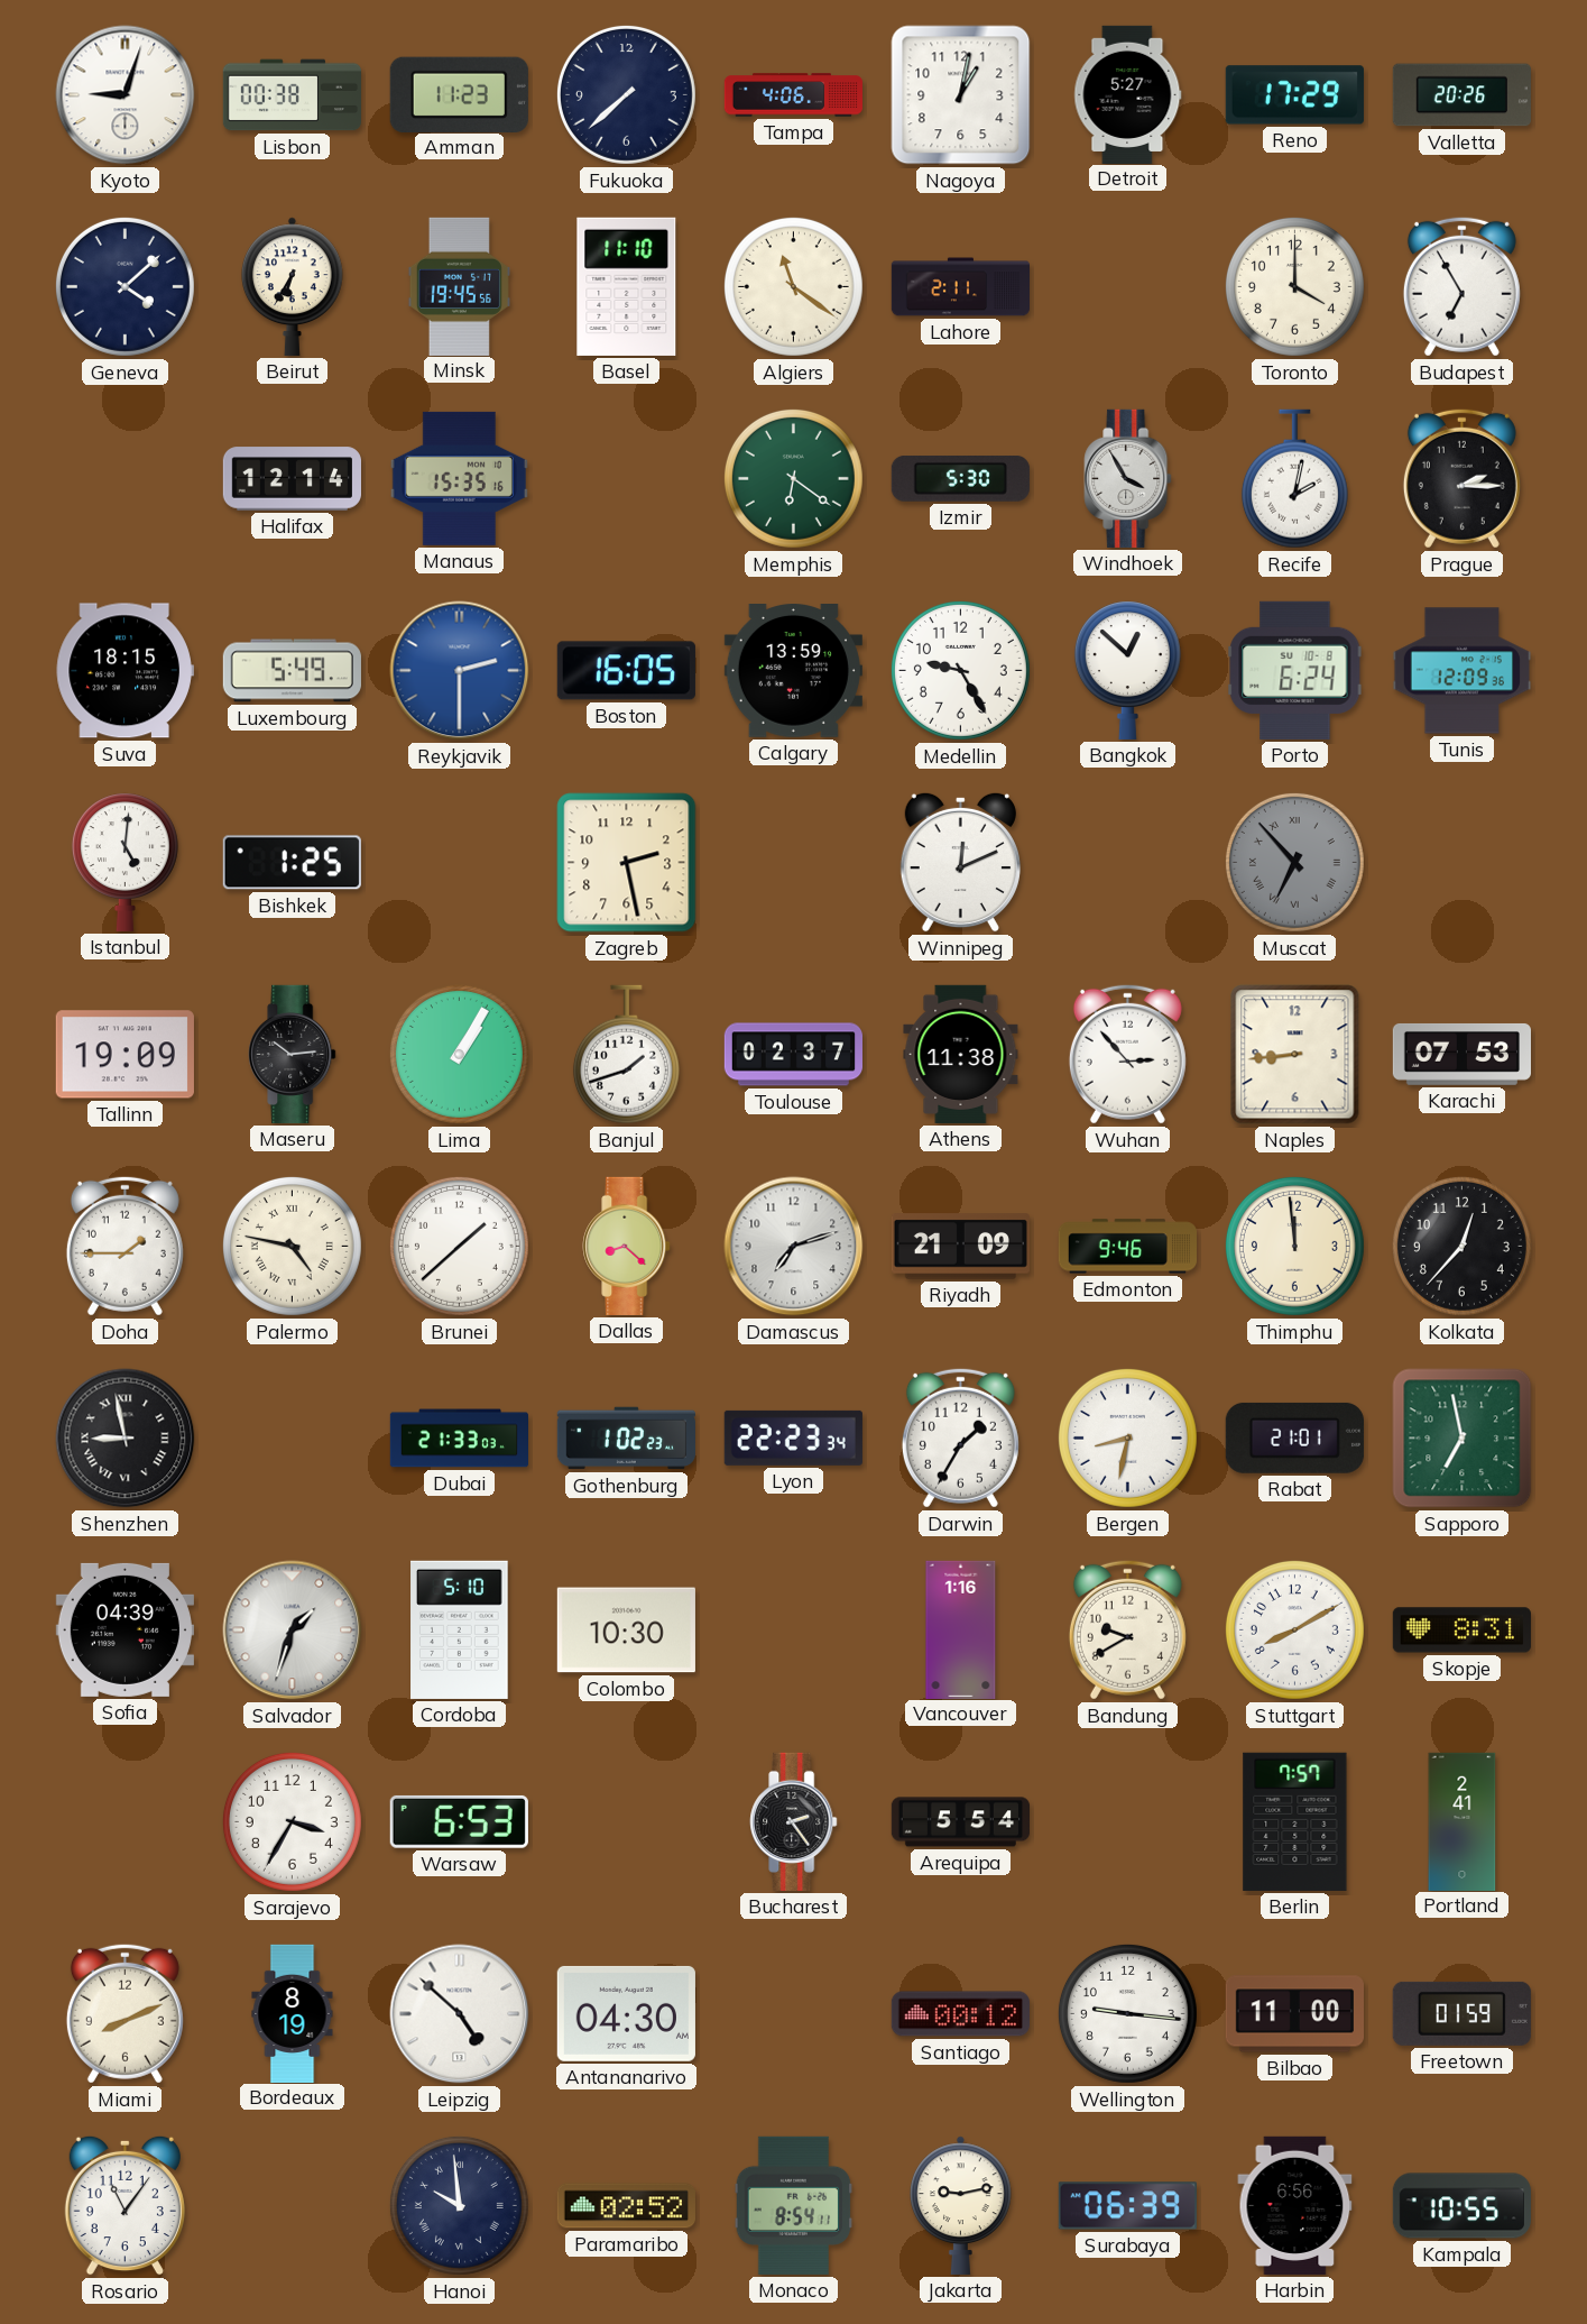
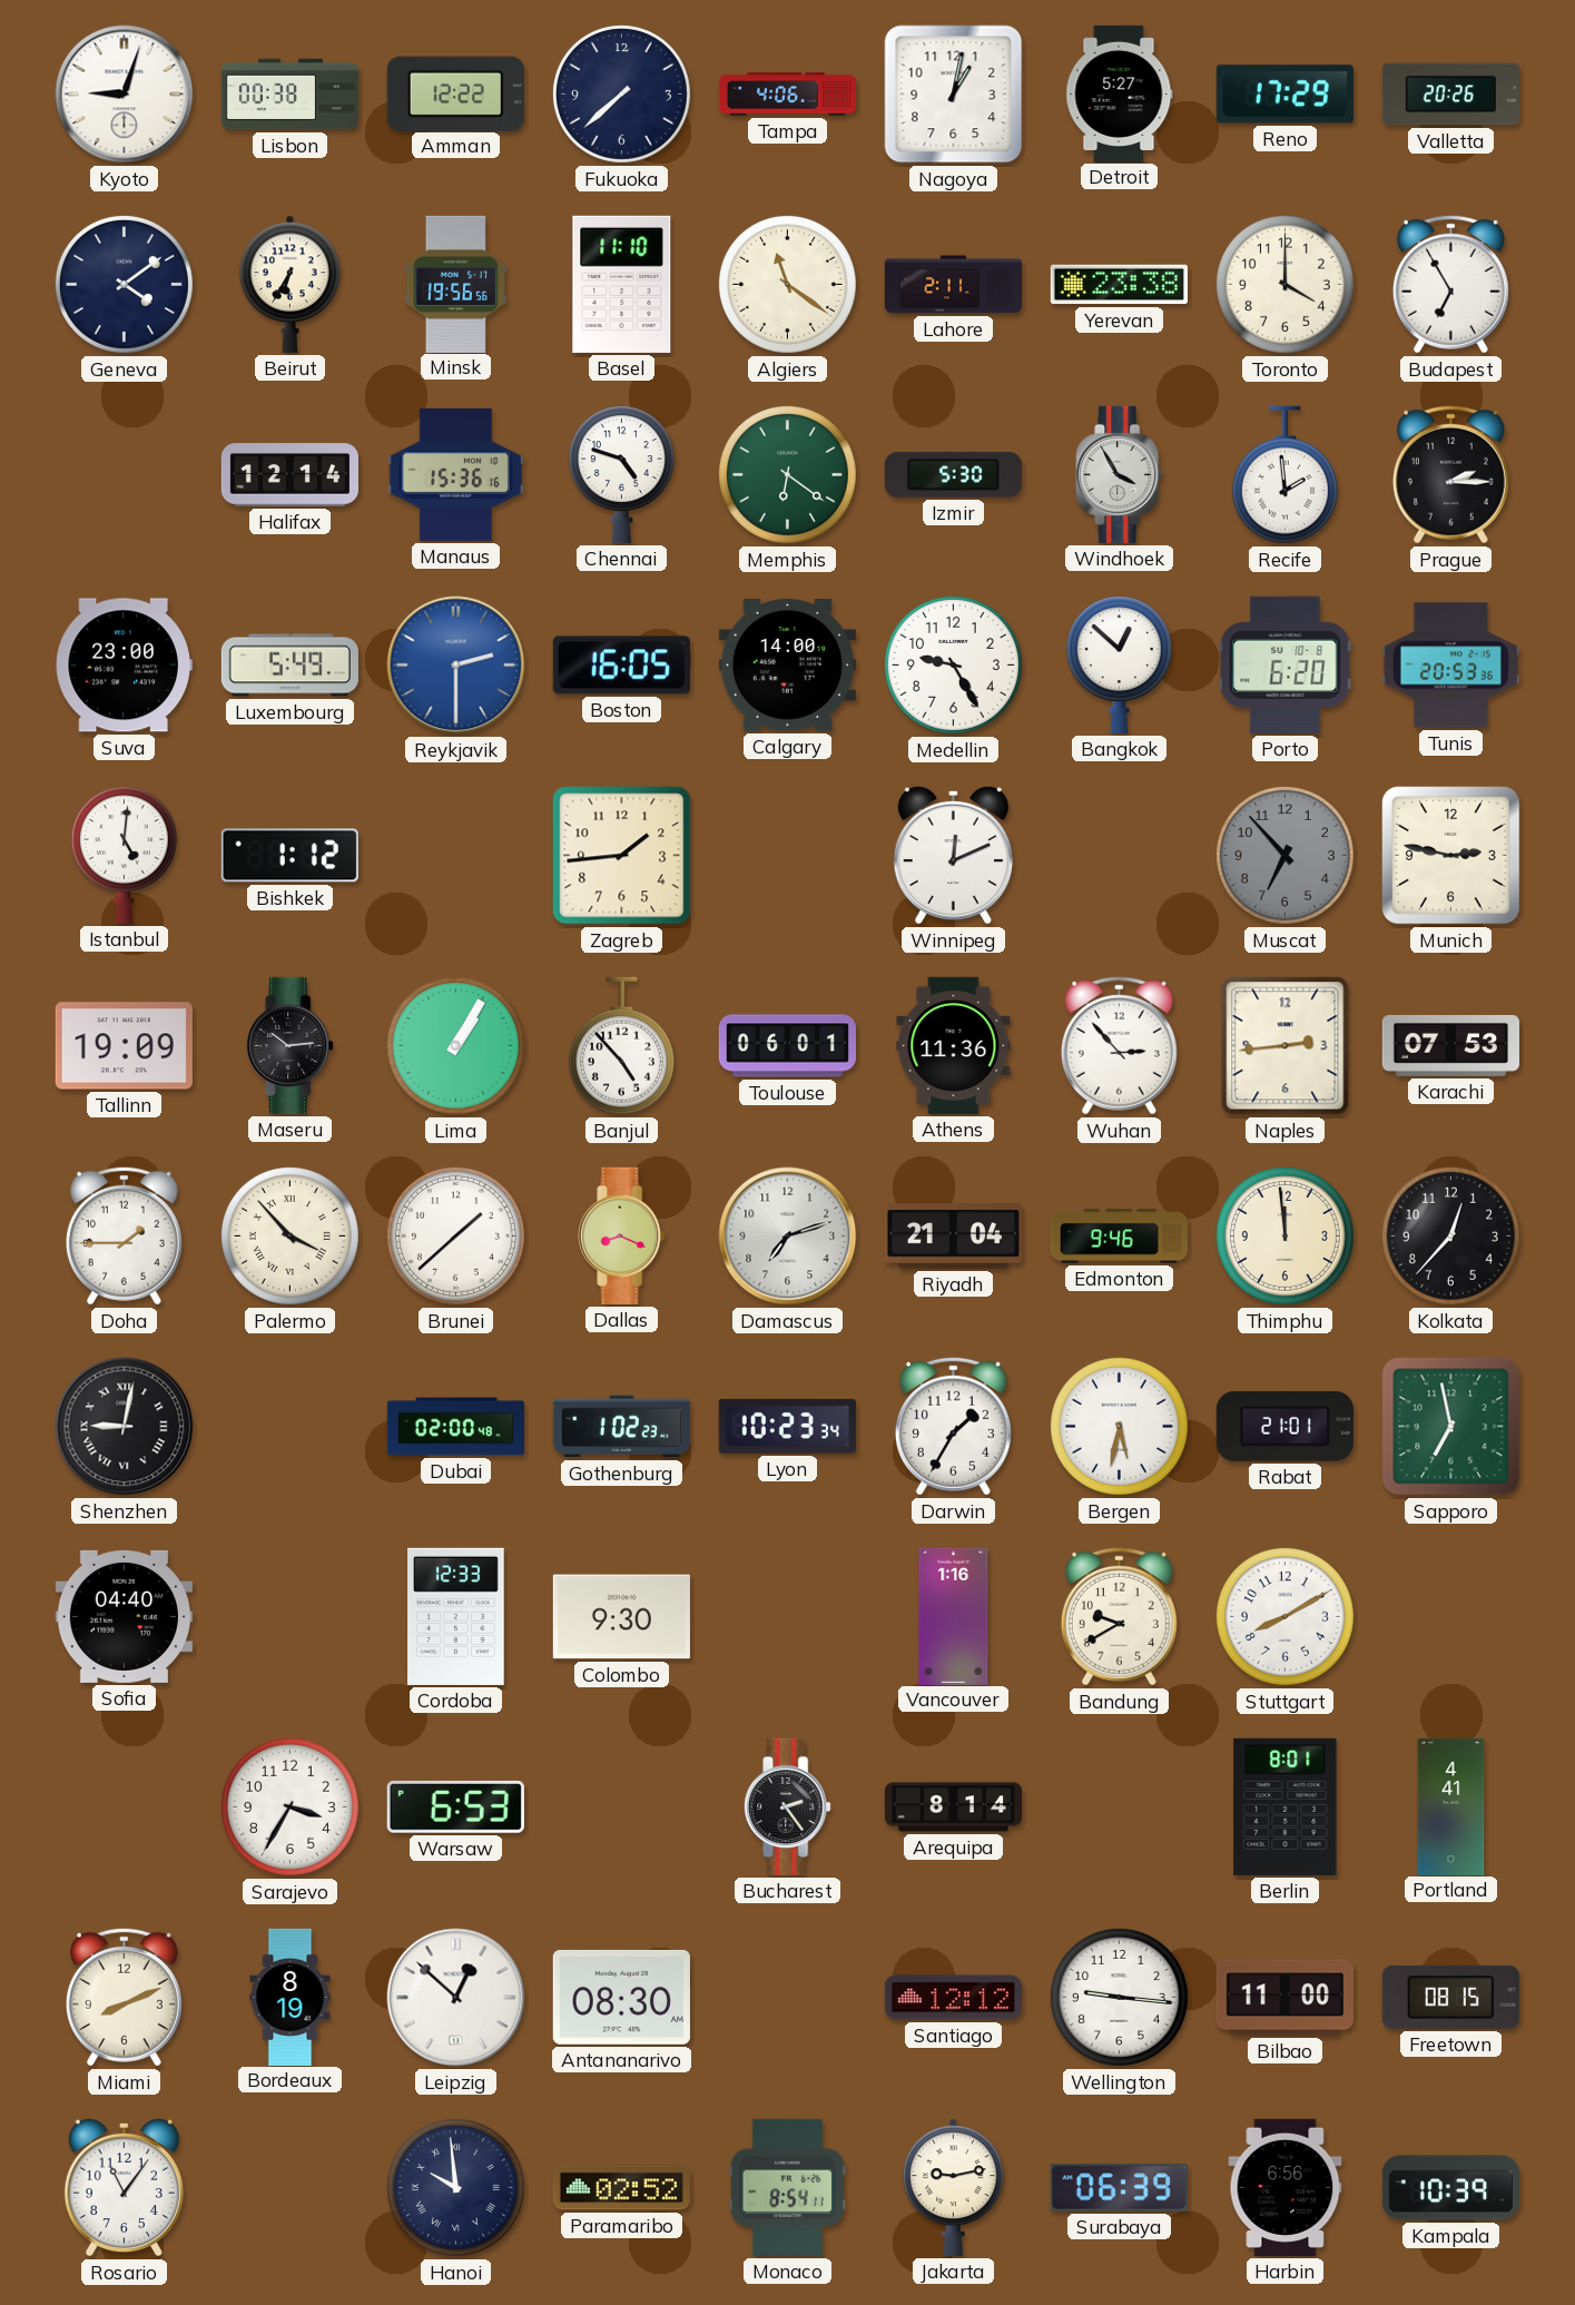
Amman: 11:23 -> 12:22
Geneva: 4:08 -> 4:09
Minsk: 19:45 -> 19:56
Yerevan: none -> 23:38
Manaus: 15:35 -> 15:36
Chennai: none -> 4:48
Recife: 2:02 -> 1:59
Suva: 18:15 -> 23:00
Calgary: 13:59 -> 14:00
Porto: 6:24 -> 6:20
Tunis: 12:09 -> 20:53
Bishkek: 1:25 -> 1:12
Zagreb: 2:28 -> 1:44
Muscat numerals: Roman -> Arabic
Munich: none -> 2:47
Banjul: 1:42 -> 4:53
Toulouse: 02:37 -> 06:01
Athens: 11:38 -> 11:36
Naples: 8:44 -> 2:44
Palermo: 4:47 -> 3:53
Dallas: 8:22 -> 8:19
Riyadh: 21:09 -> 21:04
Shenzhen: 8:58 -> 9:02
Dubai: 21:33 -> 02:00
Lyon: 22:23 -> 10:23
Bergen: 8:32 -> 5:32
Sofia: 04:39 -> 04:40
Salvador: 1:33 -> none
Cordoba: 5:10 -> 12:33
Colombo: 10:30 -> 9:30
Skopje: 8:31 -> none
Arequipa: 5:54 -> 8:14
Berlin: 7:57 -> 8:01
Portland: 2:41 -> 4:41
Leipzig: 4:52 -> 12:52
Antananarivo: 04:30 -> 08:30
Santiago: 00:12 -> 12:12
Freetown: 01:59 -> 08:15
Kampala: 10:55 -> 10:39
